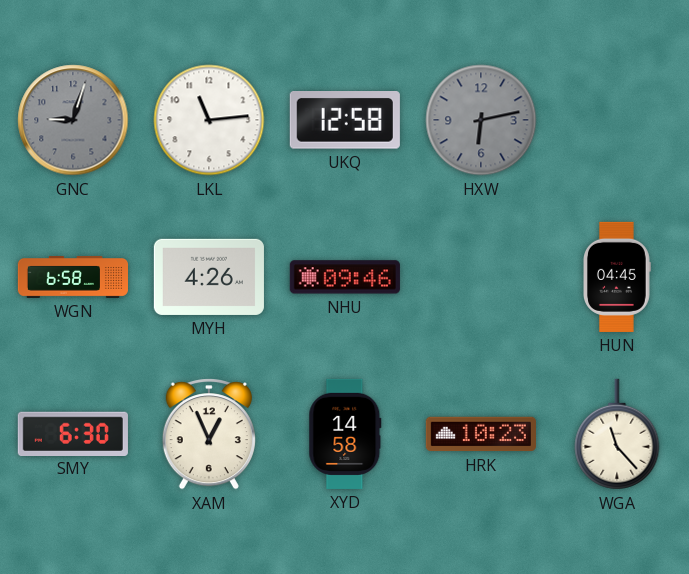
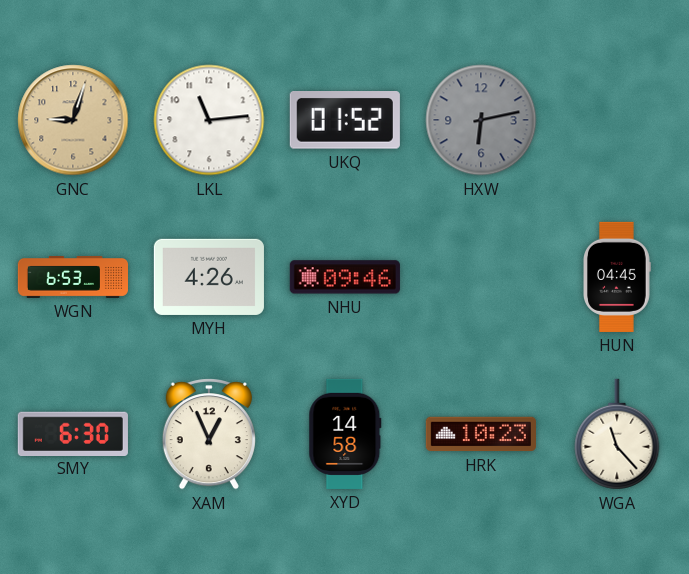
GNC dial: grey -> champagne
UKQ: 12:58 -> 01:52
WGN: 6:58 -> 6:53
